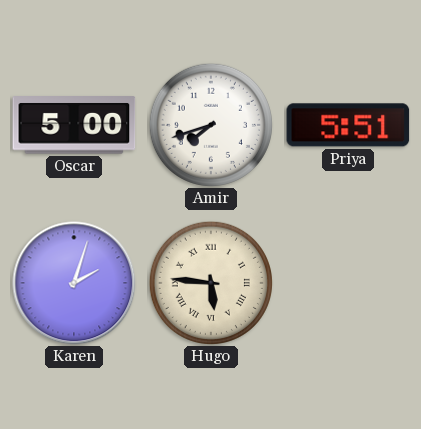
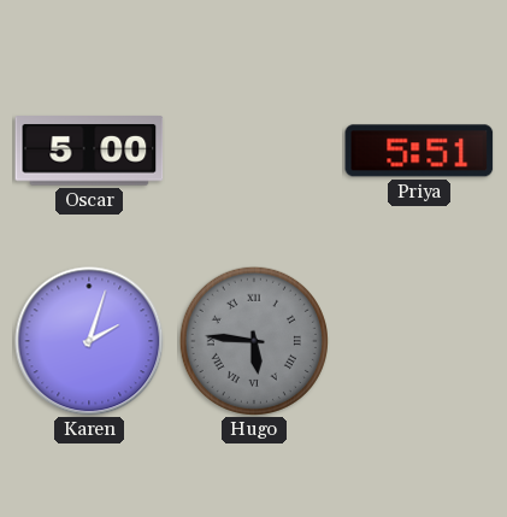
Amir: 7:42 -> none
Hugo dial: cream -> grey
